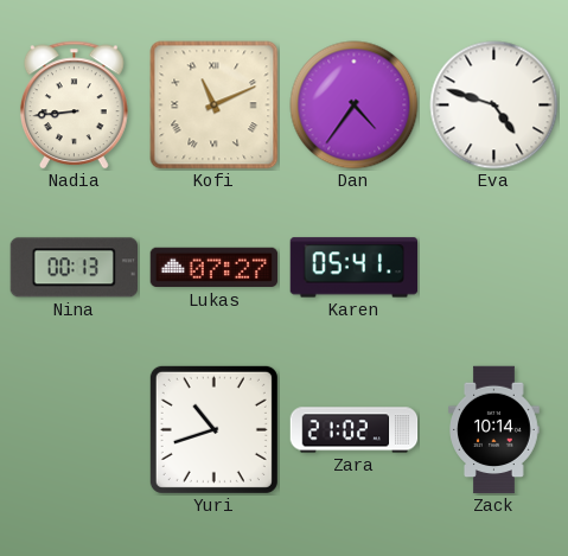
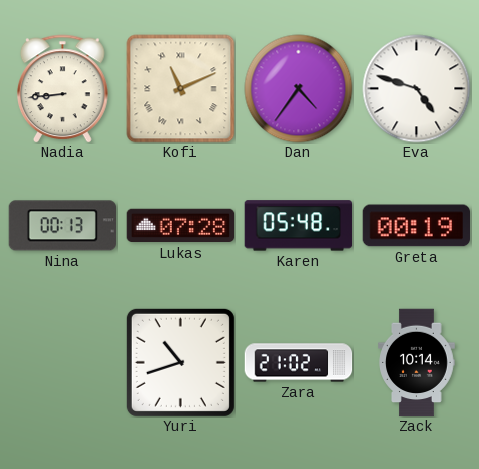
Lukas: 07:27 -> 07:28
Karen: 05:41 -> 05:48
Greta: none -> 00:19
